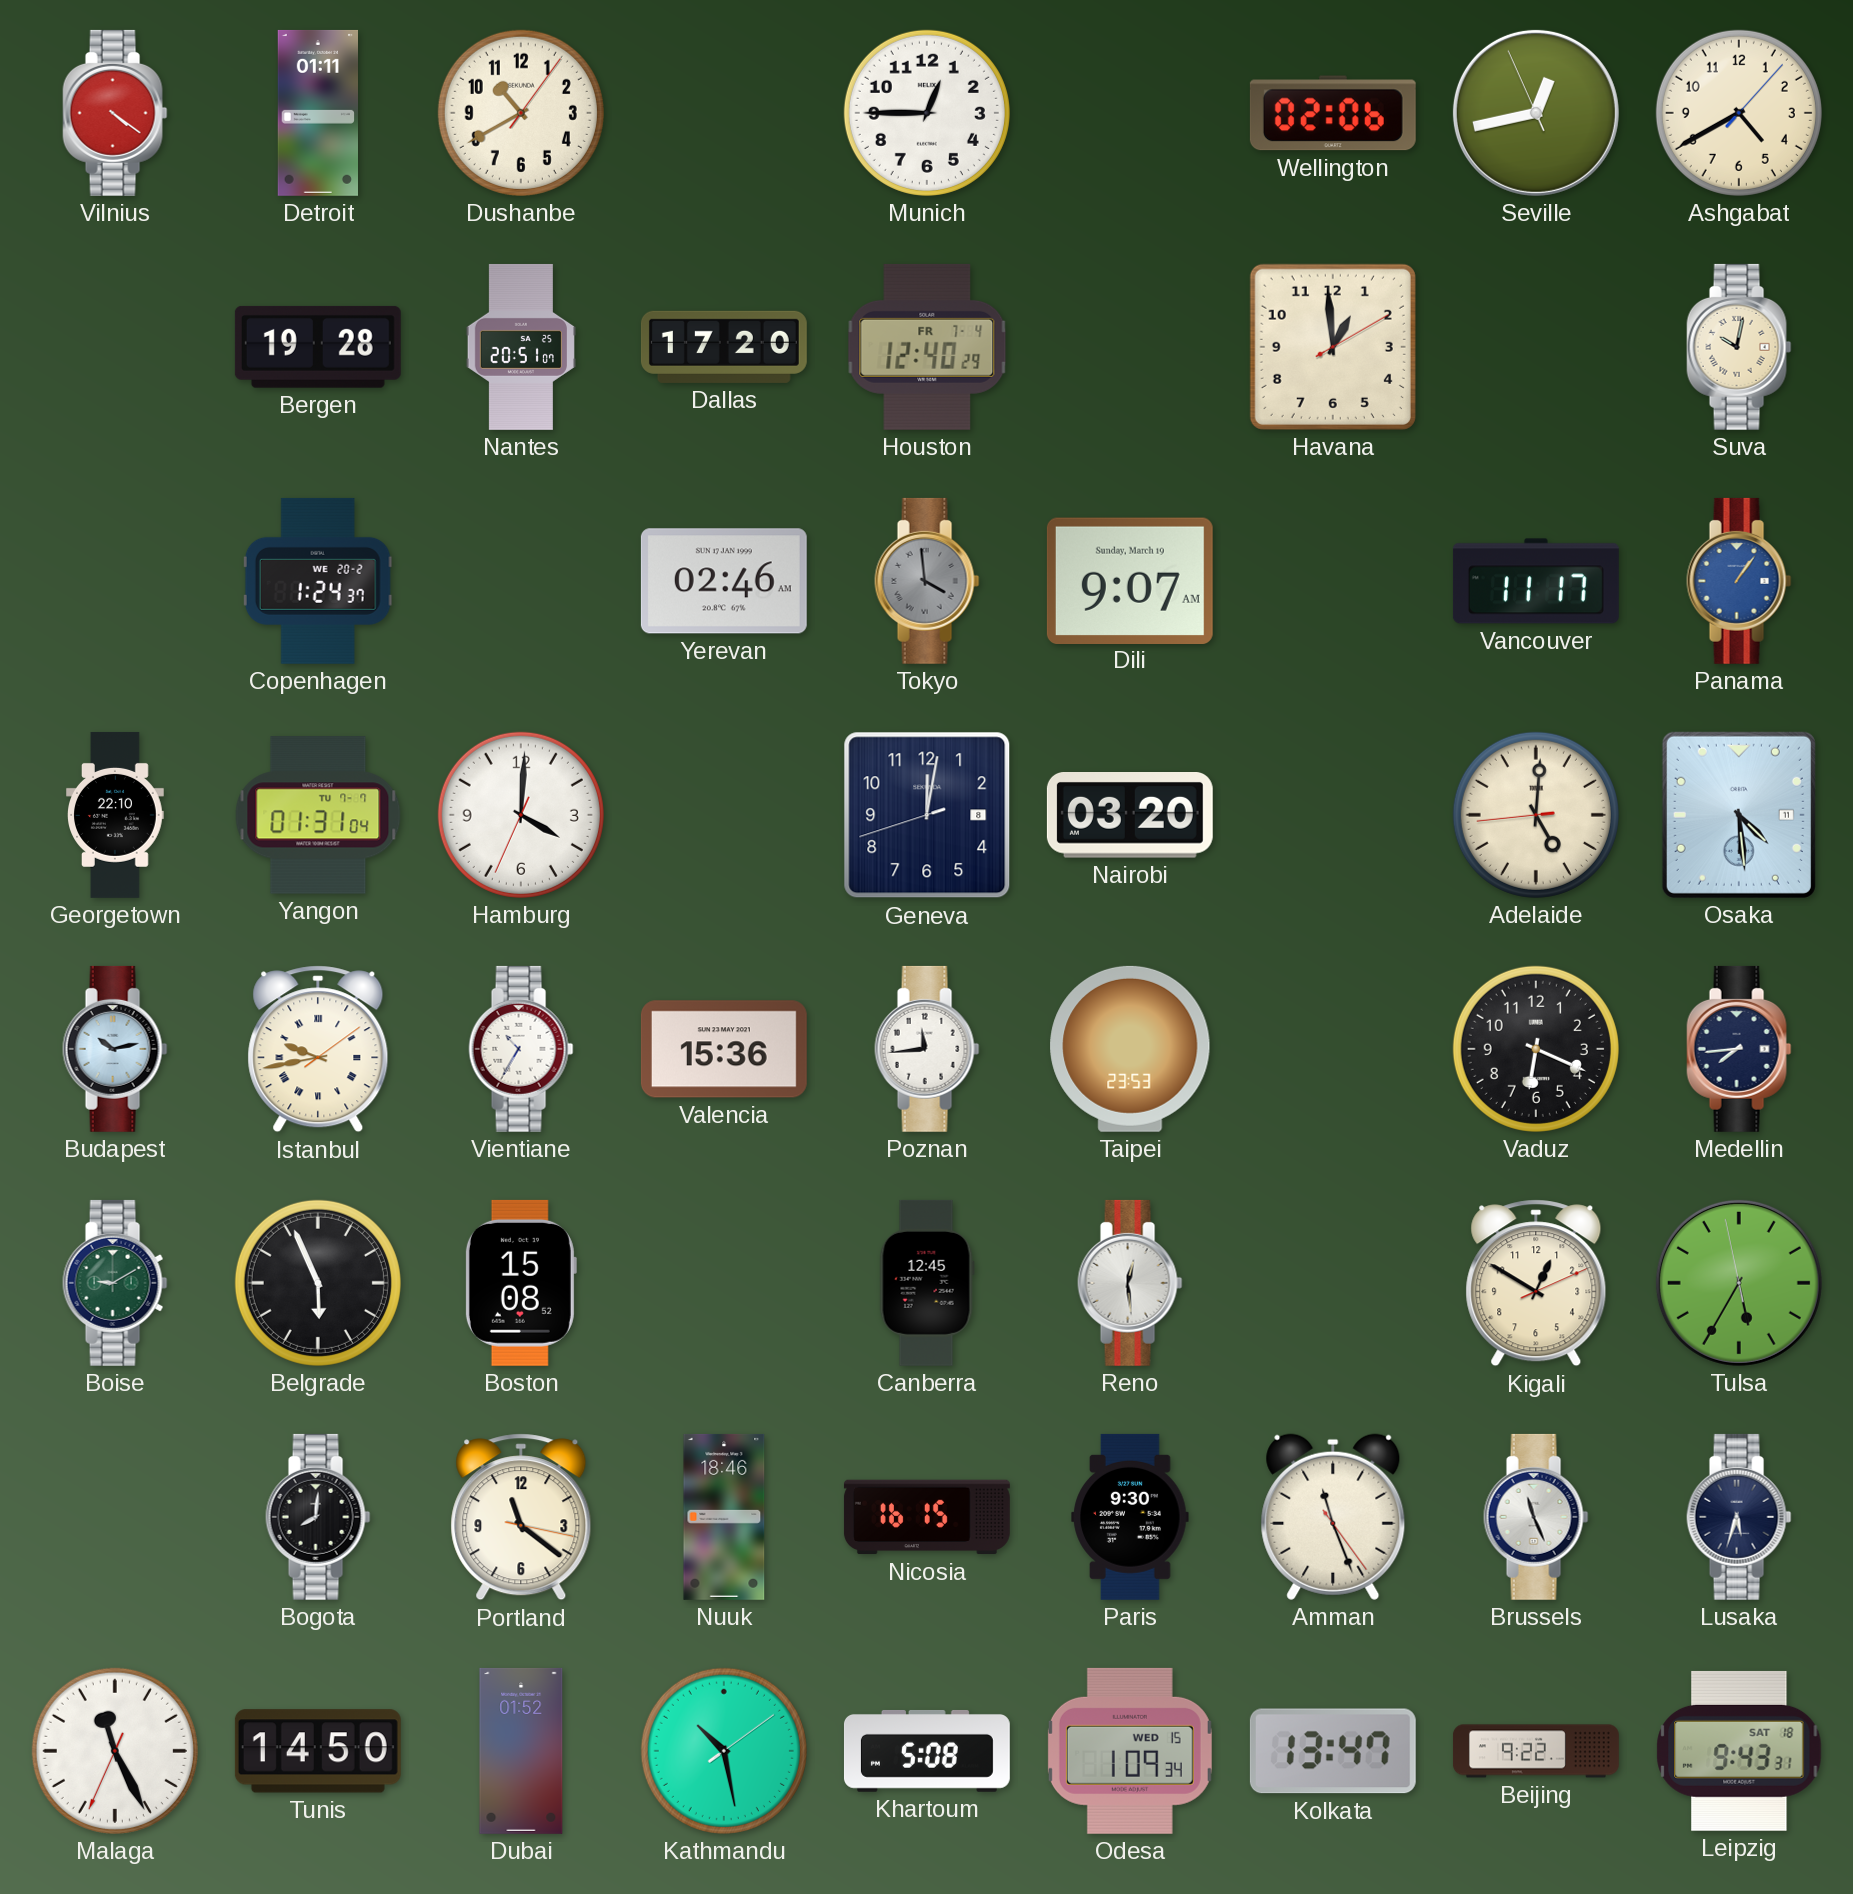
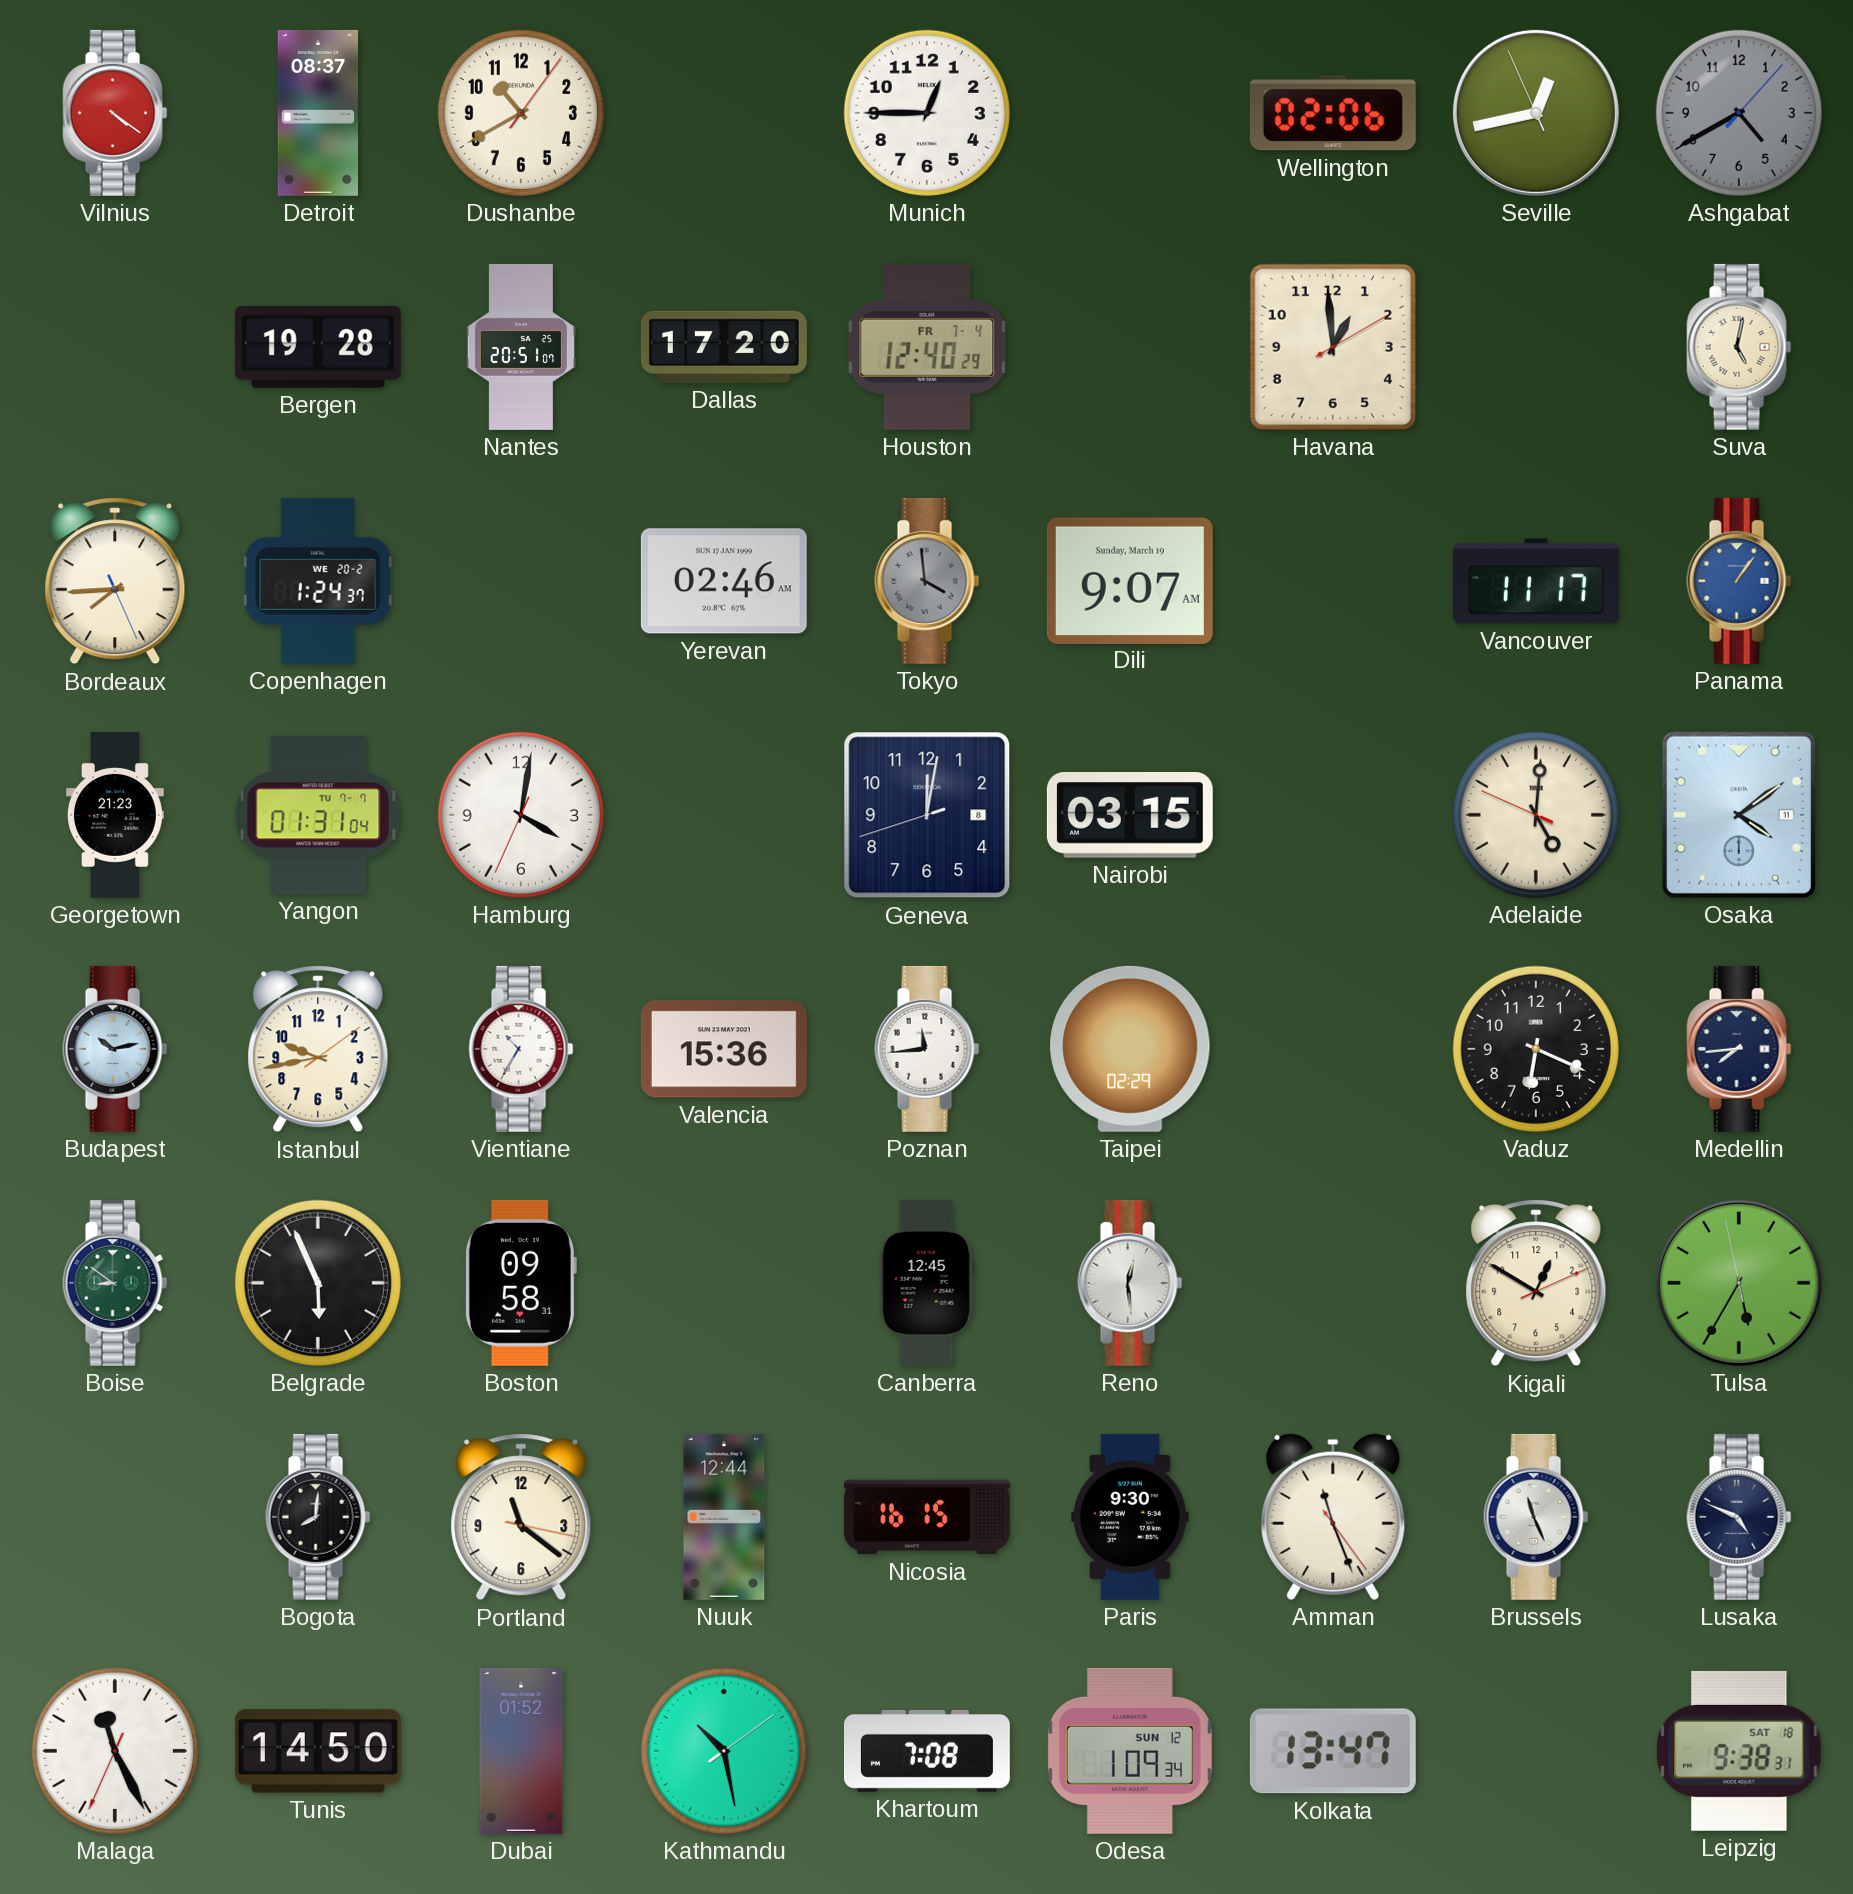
Detroit: 01:11 -> 08:37
Ashgabat dial: cream -> grey
Suva: 10:02 -> 5:02
Bordeaux: none -> 7:44
Georgetown: 22:10 -> 21:23
Hamburg: 4:00 -> 4:01
Nairobi: 03:20 -> 03:15
Adelaide: 5:00:44 -> 5:00:49
Osaka: 4:29 -> 4:09
Istanbul numerals: Roman -> Arabic
Taipei: 23:53 -> 02:29
Boise: 9:10 -> 8:51
Boston: 15:08 -> 09:58
Nuuk: 18:46 -> 12:44
Lusaka: 5:33 -> 4:49
Khartoum: 5:08 -> 7:08
Odesa date: WED 15 -> SUN 12
Beijing: 9:22 -> none
Leipzig: 9:43 -> 9:38
